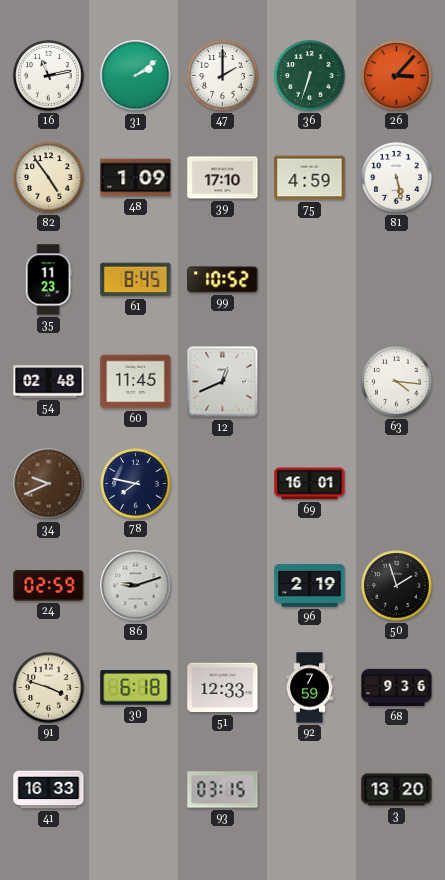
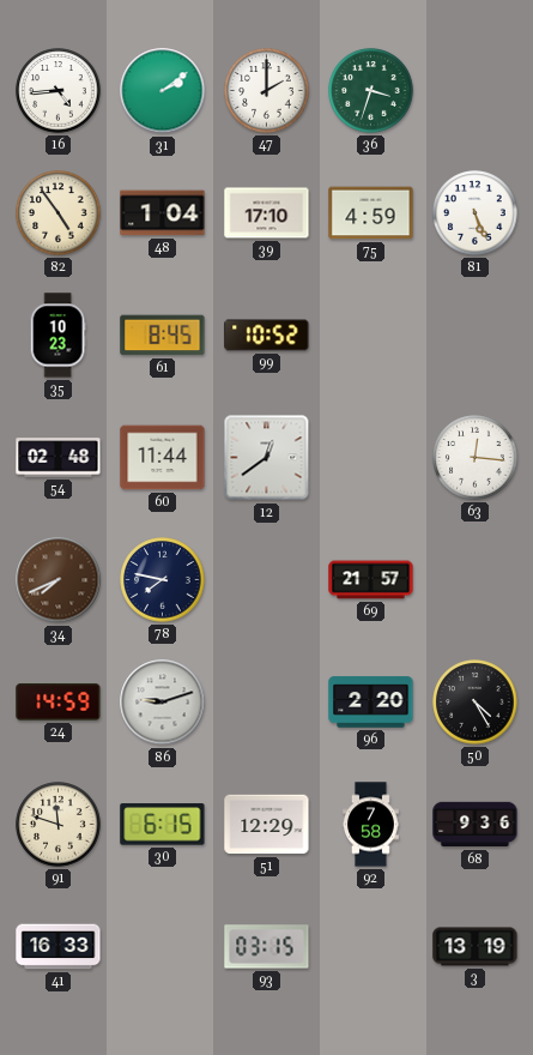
16: 11:13 -> 4:44
36: 6:33 -> 3:33
26: 3:07 -> none
48: 1:09 -> 1:04
81: 5:28 -> 5:26
35: 11:23 -> 10:23
60: 11:45 -> 11:44
12: 12:41 -> 12:39
63: 4:16 -> 12:16
34: 9:41 -> 7:41
69: 16:01 -> 21:57
24: 02:59 -> 14:59
96: 2:19 -> 2:20
50: 1:57 -> 4:25
91: 3:48 -> 11:48
30: 6:18 -> 6:15
51: 12:33 -> 12:29
92: 7:59 -> 7:58
3: 13:20 -> 13:19
